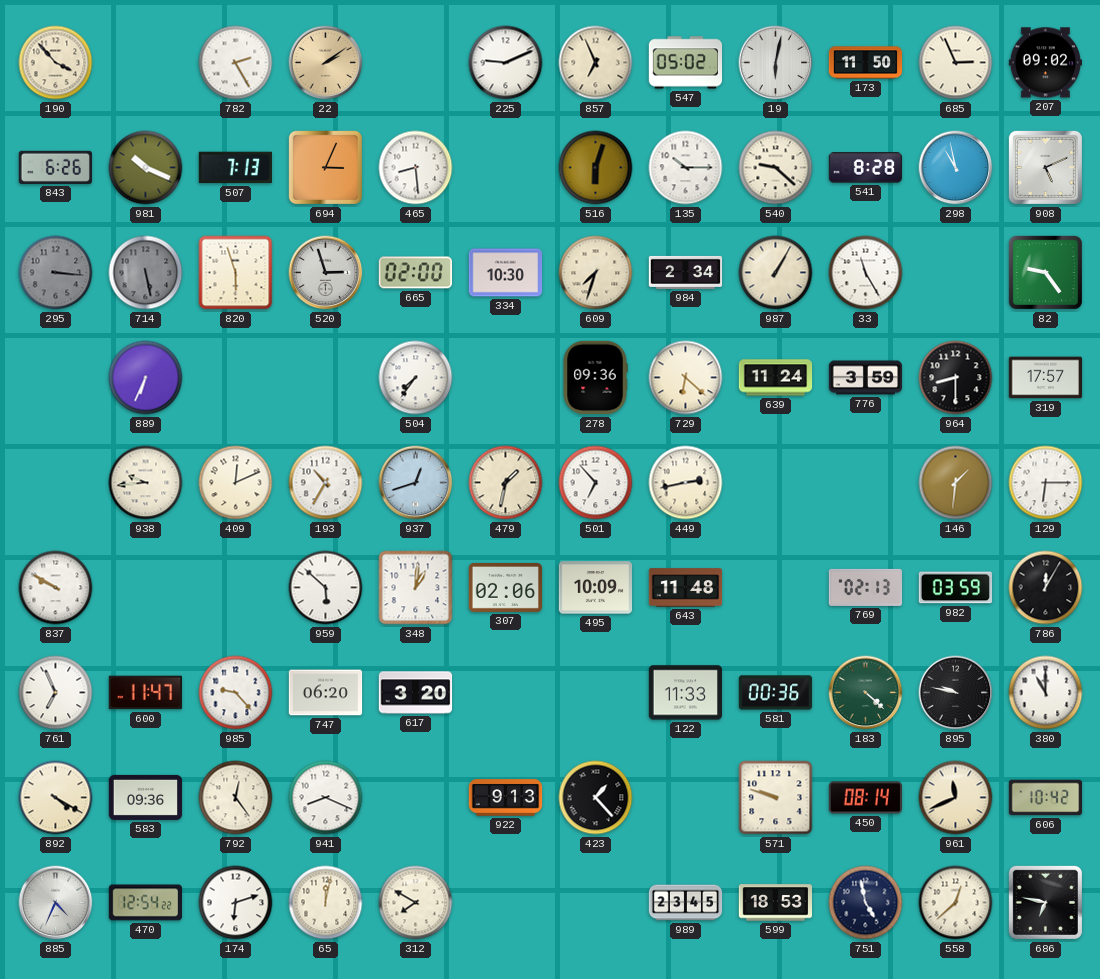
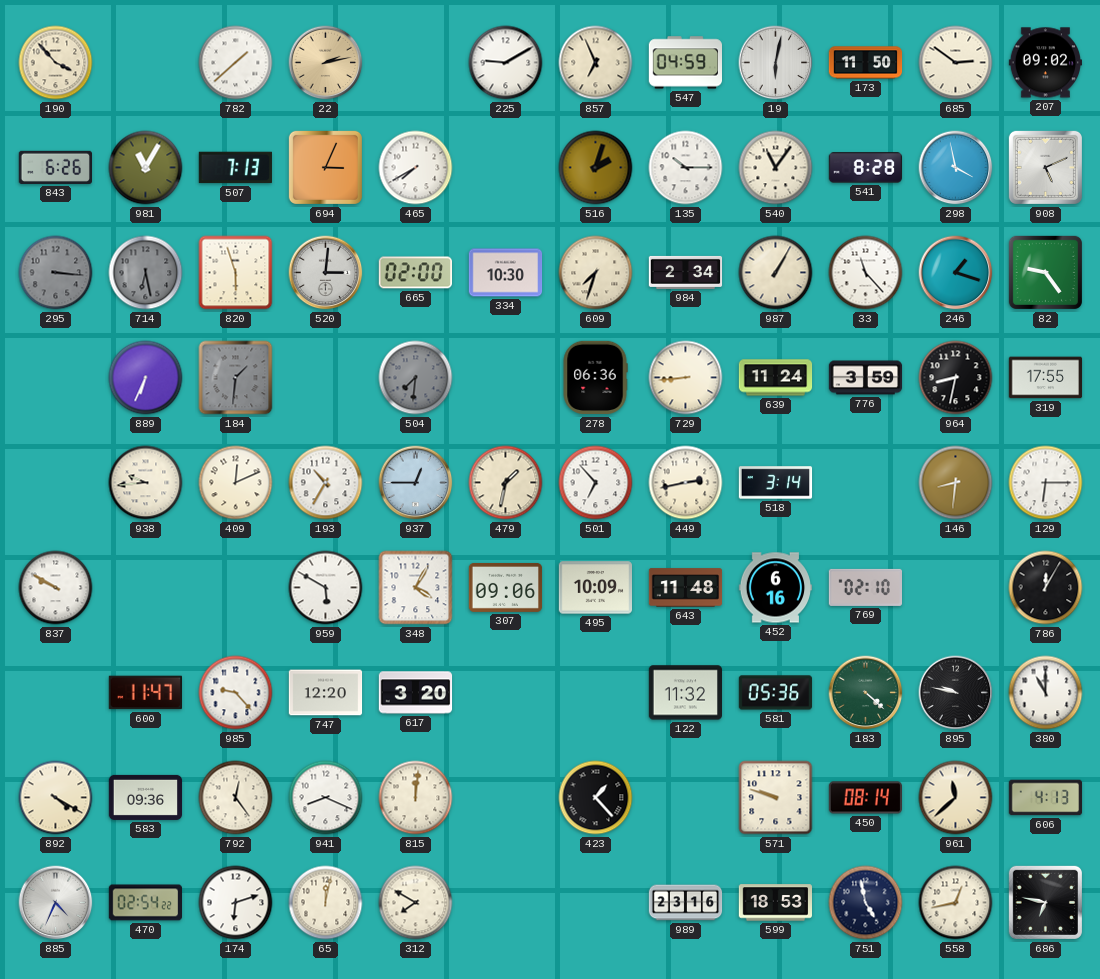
782: 2:25 -> 1:38
22: 2:09 -> 2:13
225: 9:11 -> 9:10
547: 05:02 -> 04:59
685: 2:56 -> 2:51
981: 10:19 -> 11:05
465: 8:29 -> 7:40
516: 6:03 -> 2:03
540: 9:22 -> 11:06
298: 10:58 -> 3:58
714: 5:28 -> 6:28
520: 2:57 -> 3:01
33: 11:25 -> 11:23
246: none -> 1:18
184: none -> 1:31
504: 7:36 -> 7:31
504 dial: white -> grey
278: 09:36 -> 06:36
729: 6:22 -> 8:44
964: 8:30 -> 8:32
319: 17:57 -> 17:55
937: 12:42 -> 12:45
518: none -> 3:14
146: 1:31 -> 8:31
959: 5:52 -> 5:50
348: 1:01 -> 4:05
307: 02:06 -> 09:06
452: none -> 6:16
769: 02:13 -> 02:10
982: 03:59 -> none
761: 6:56 -> none
747: 06:20 -> 12:20
122: 11:33 -> 11:32
581: 00:36 -> 05:36
815: none -> 12:01
922: 9:13 -> none
961: 11:41 -> 11:38
606: 10:42 -> 4:13
470: 12:54 -> 02:54
989: 23:45 -> 23:16
558: 12:38 -> 12:43
